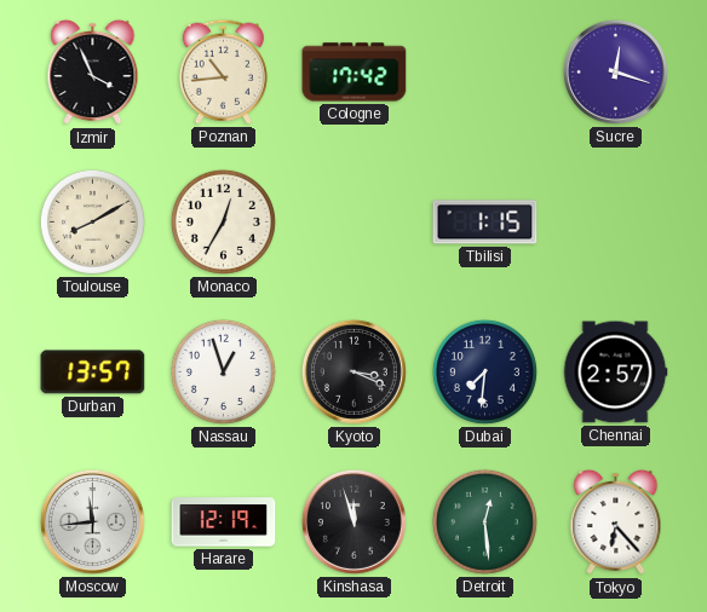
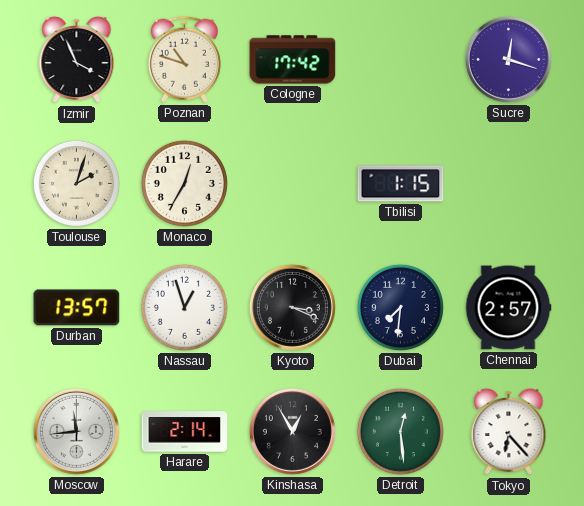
Poznan: 10:44 -> 10:48
Toulouse: 8:10 -> 2:03
Harare: 12:19 -> 2:14
Kinshasa: 11:57 -> 12:55
